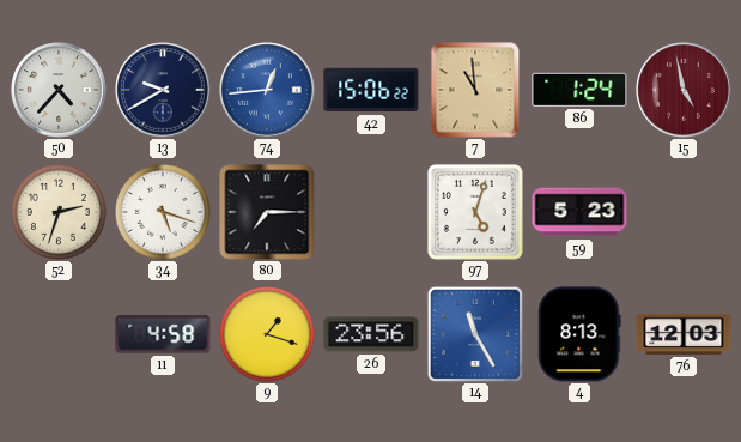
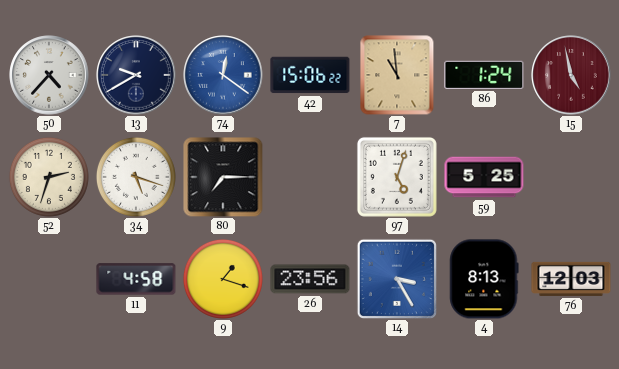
74: 12:44 -> 12:21
59: 5:23 -> 5:25
14: 11:25 -> 3:25
